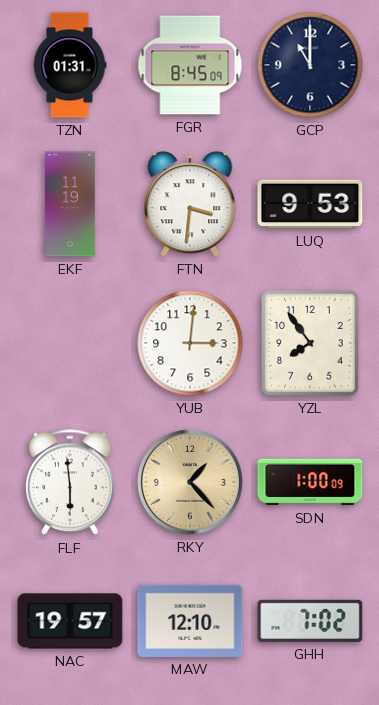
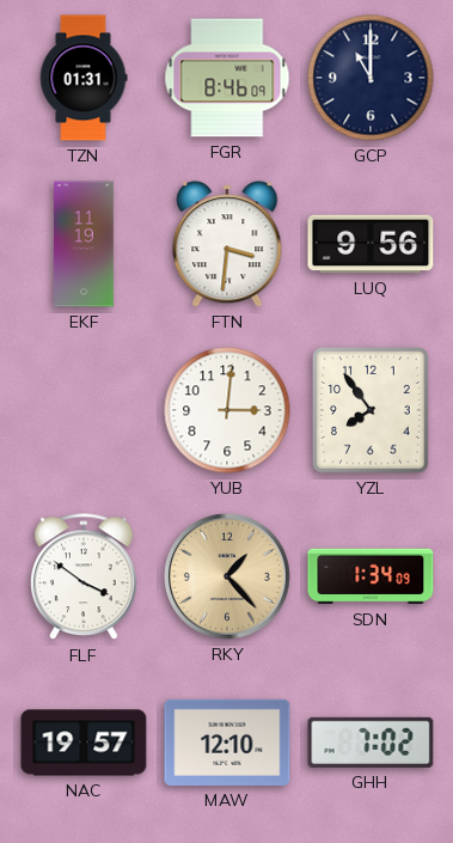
FGR: 8:45 -> 8:46
LUQ: 9:53 -> 9:56
FLF: 5:59 -> 3:51
SDN: 1:00 -> 1:34
